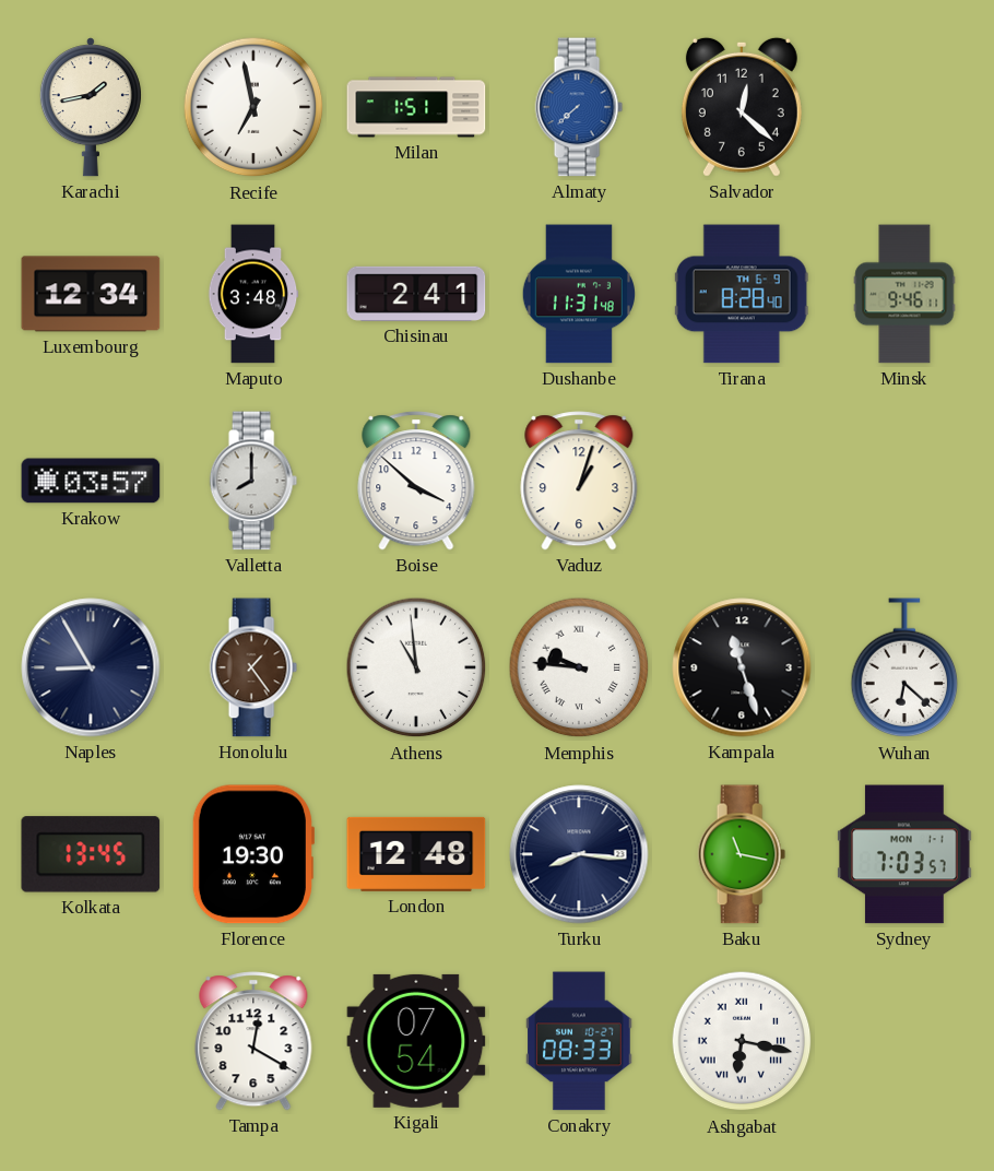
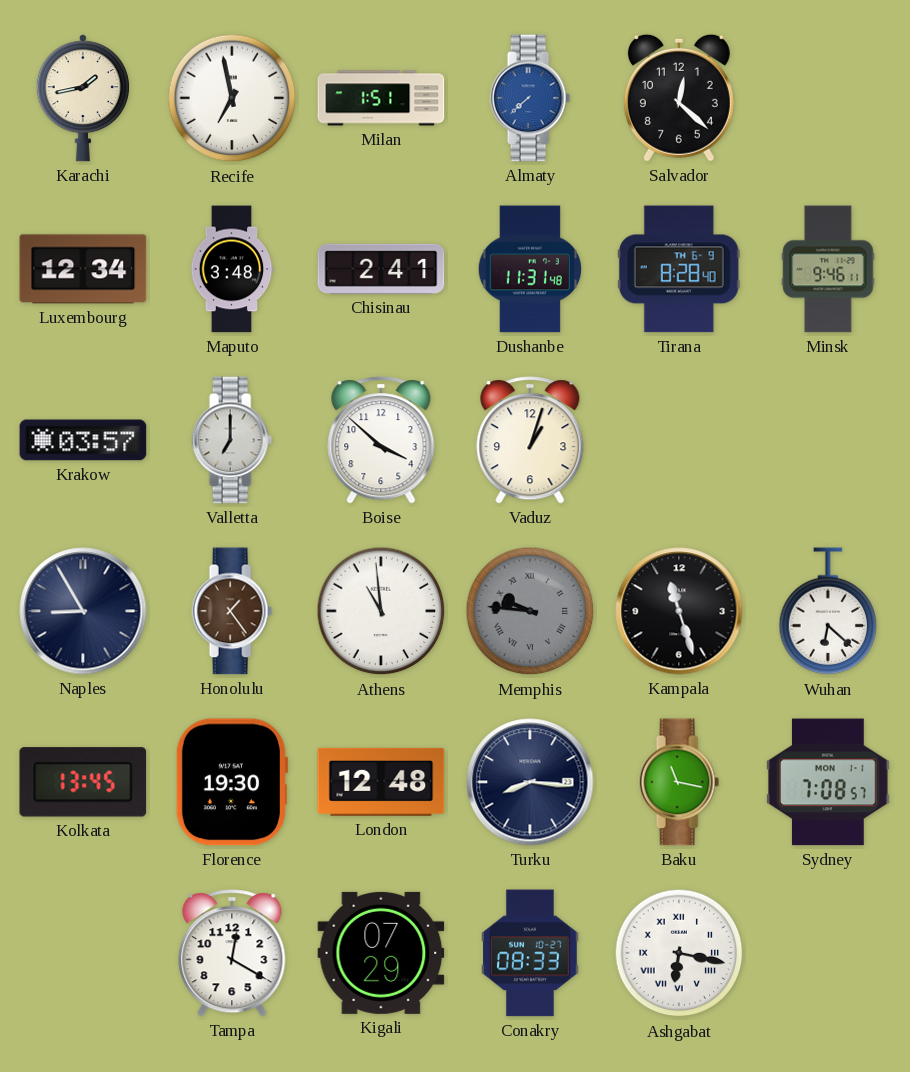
Valletta: 8:00 -> 7:00
Memphis dial: white -> grey
Sydney: 7:03 -> 7:08
Kigali: 07:54 -> 07:29
